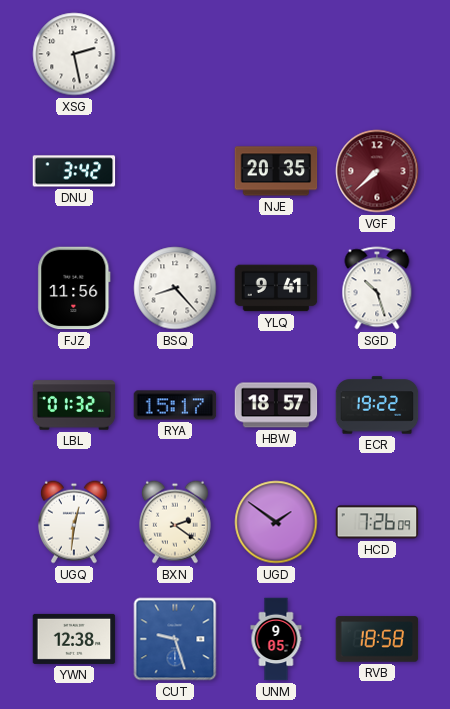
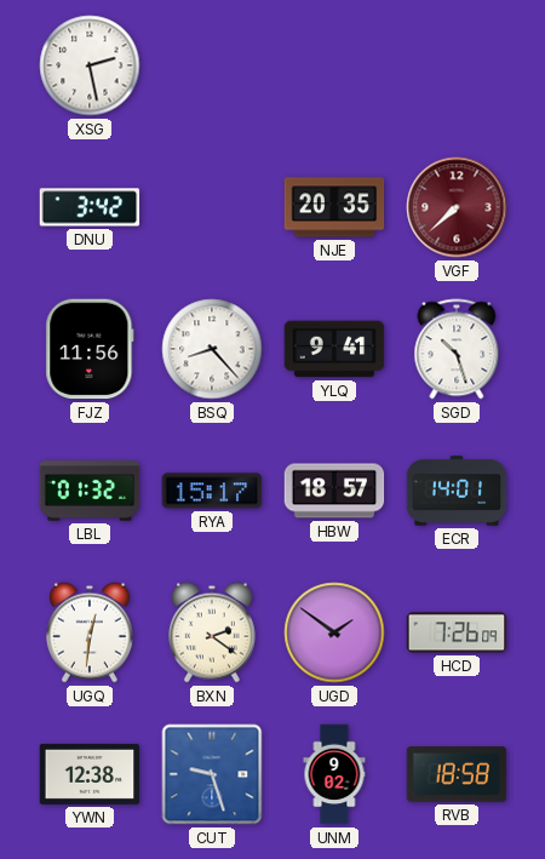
ECR: 19:22 -> 14:01
UNM: 9:05 -> 9:02
